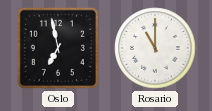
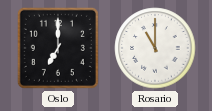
Oslo: 6:58 -> 7:00
